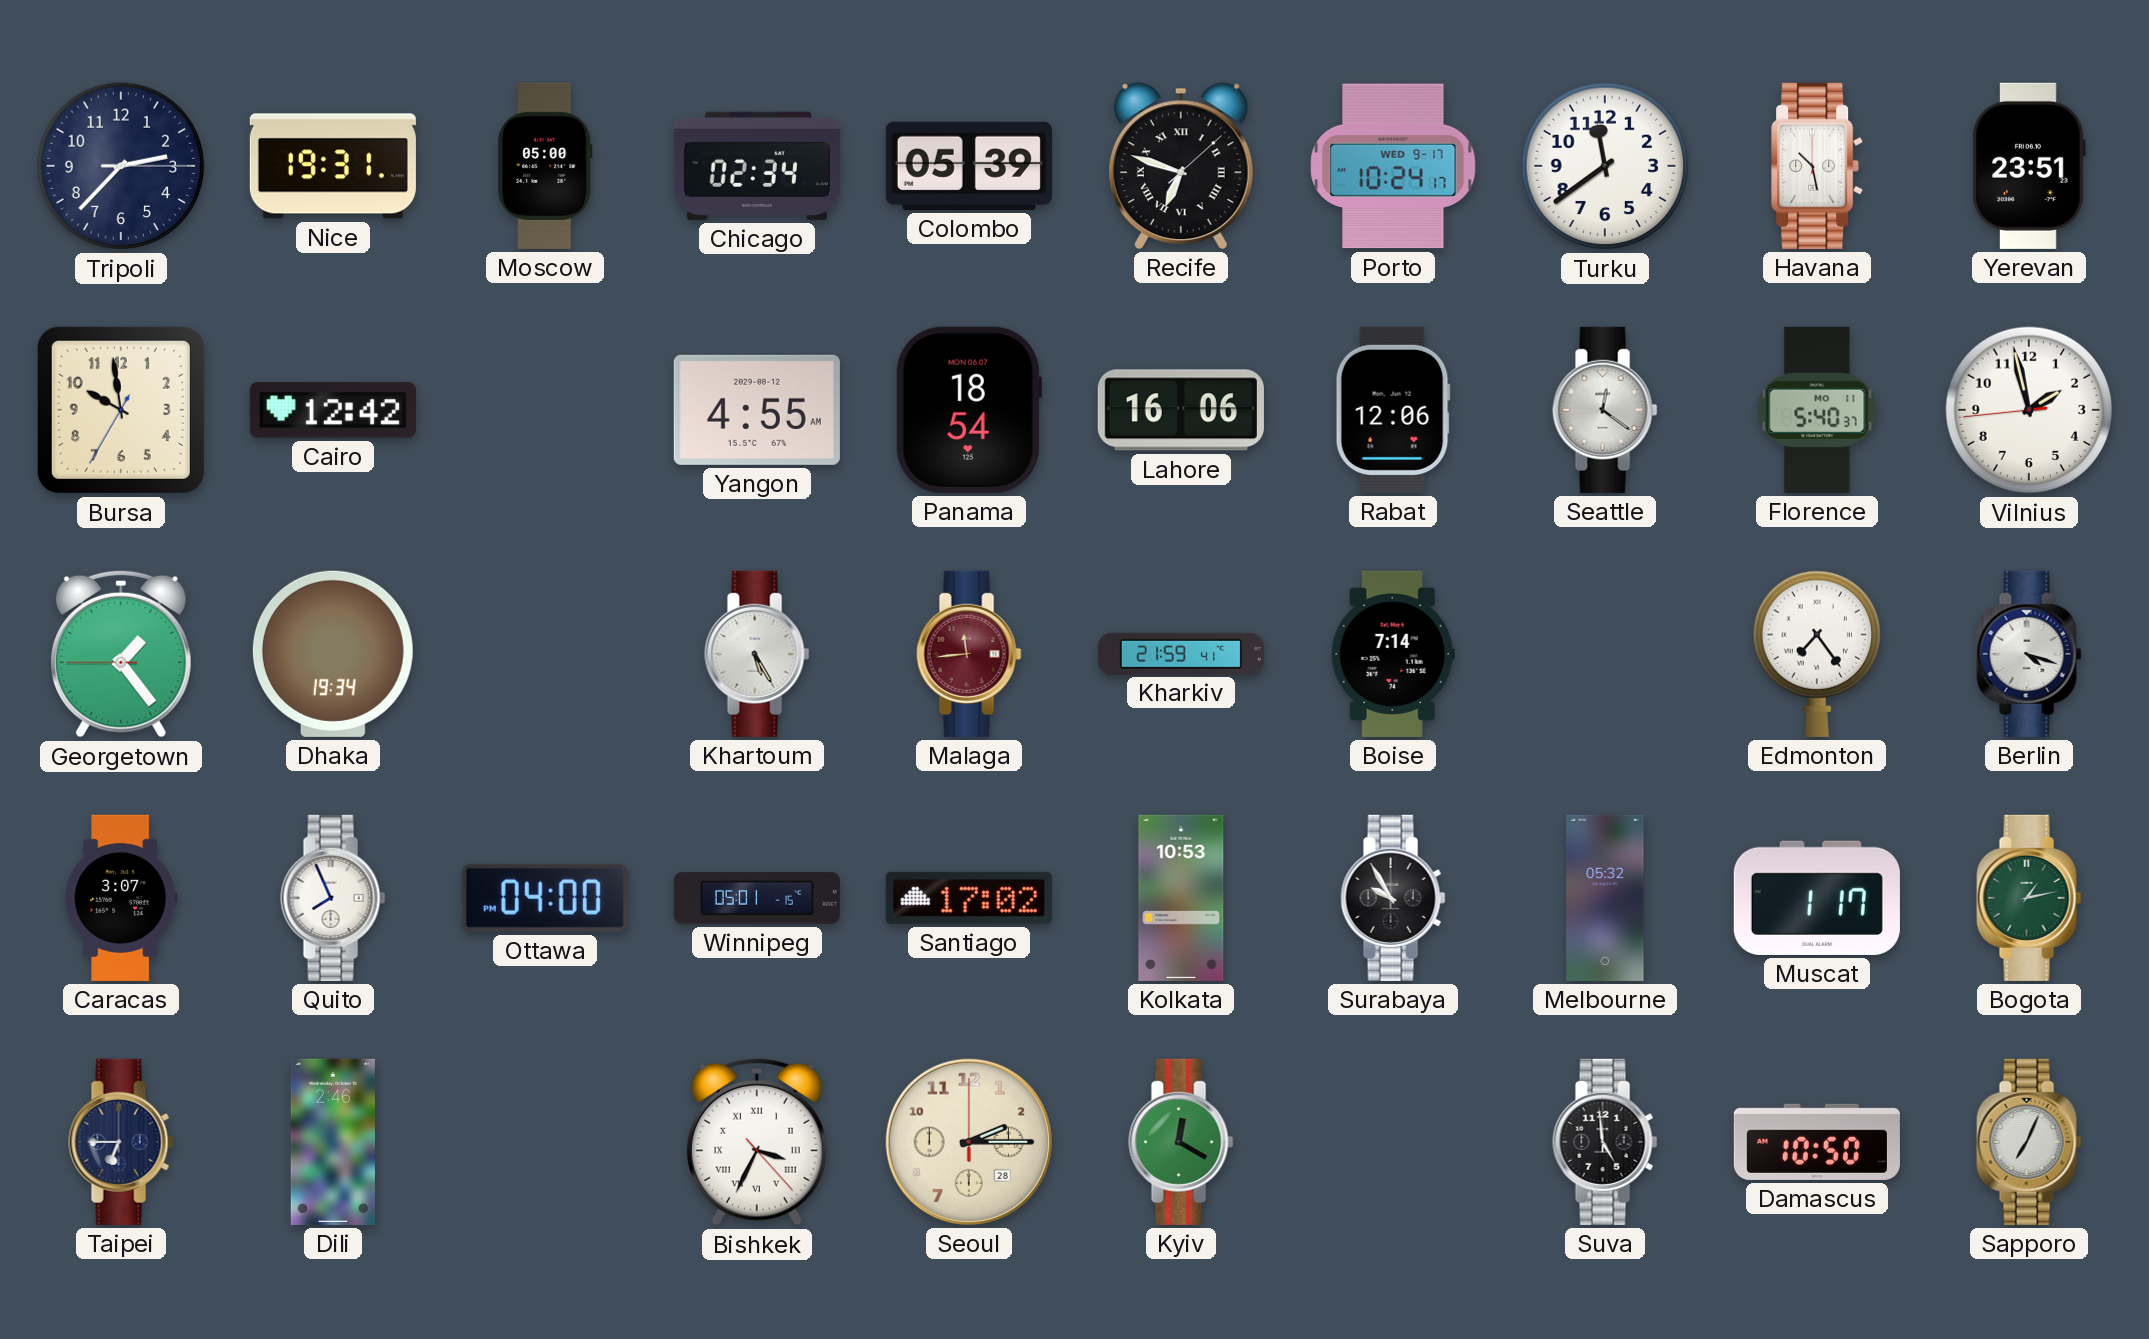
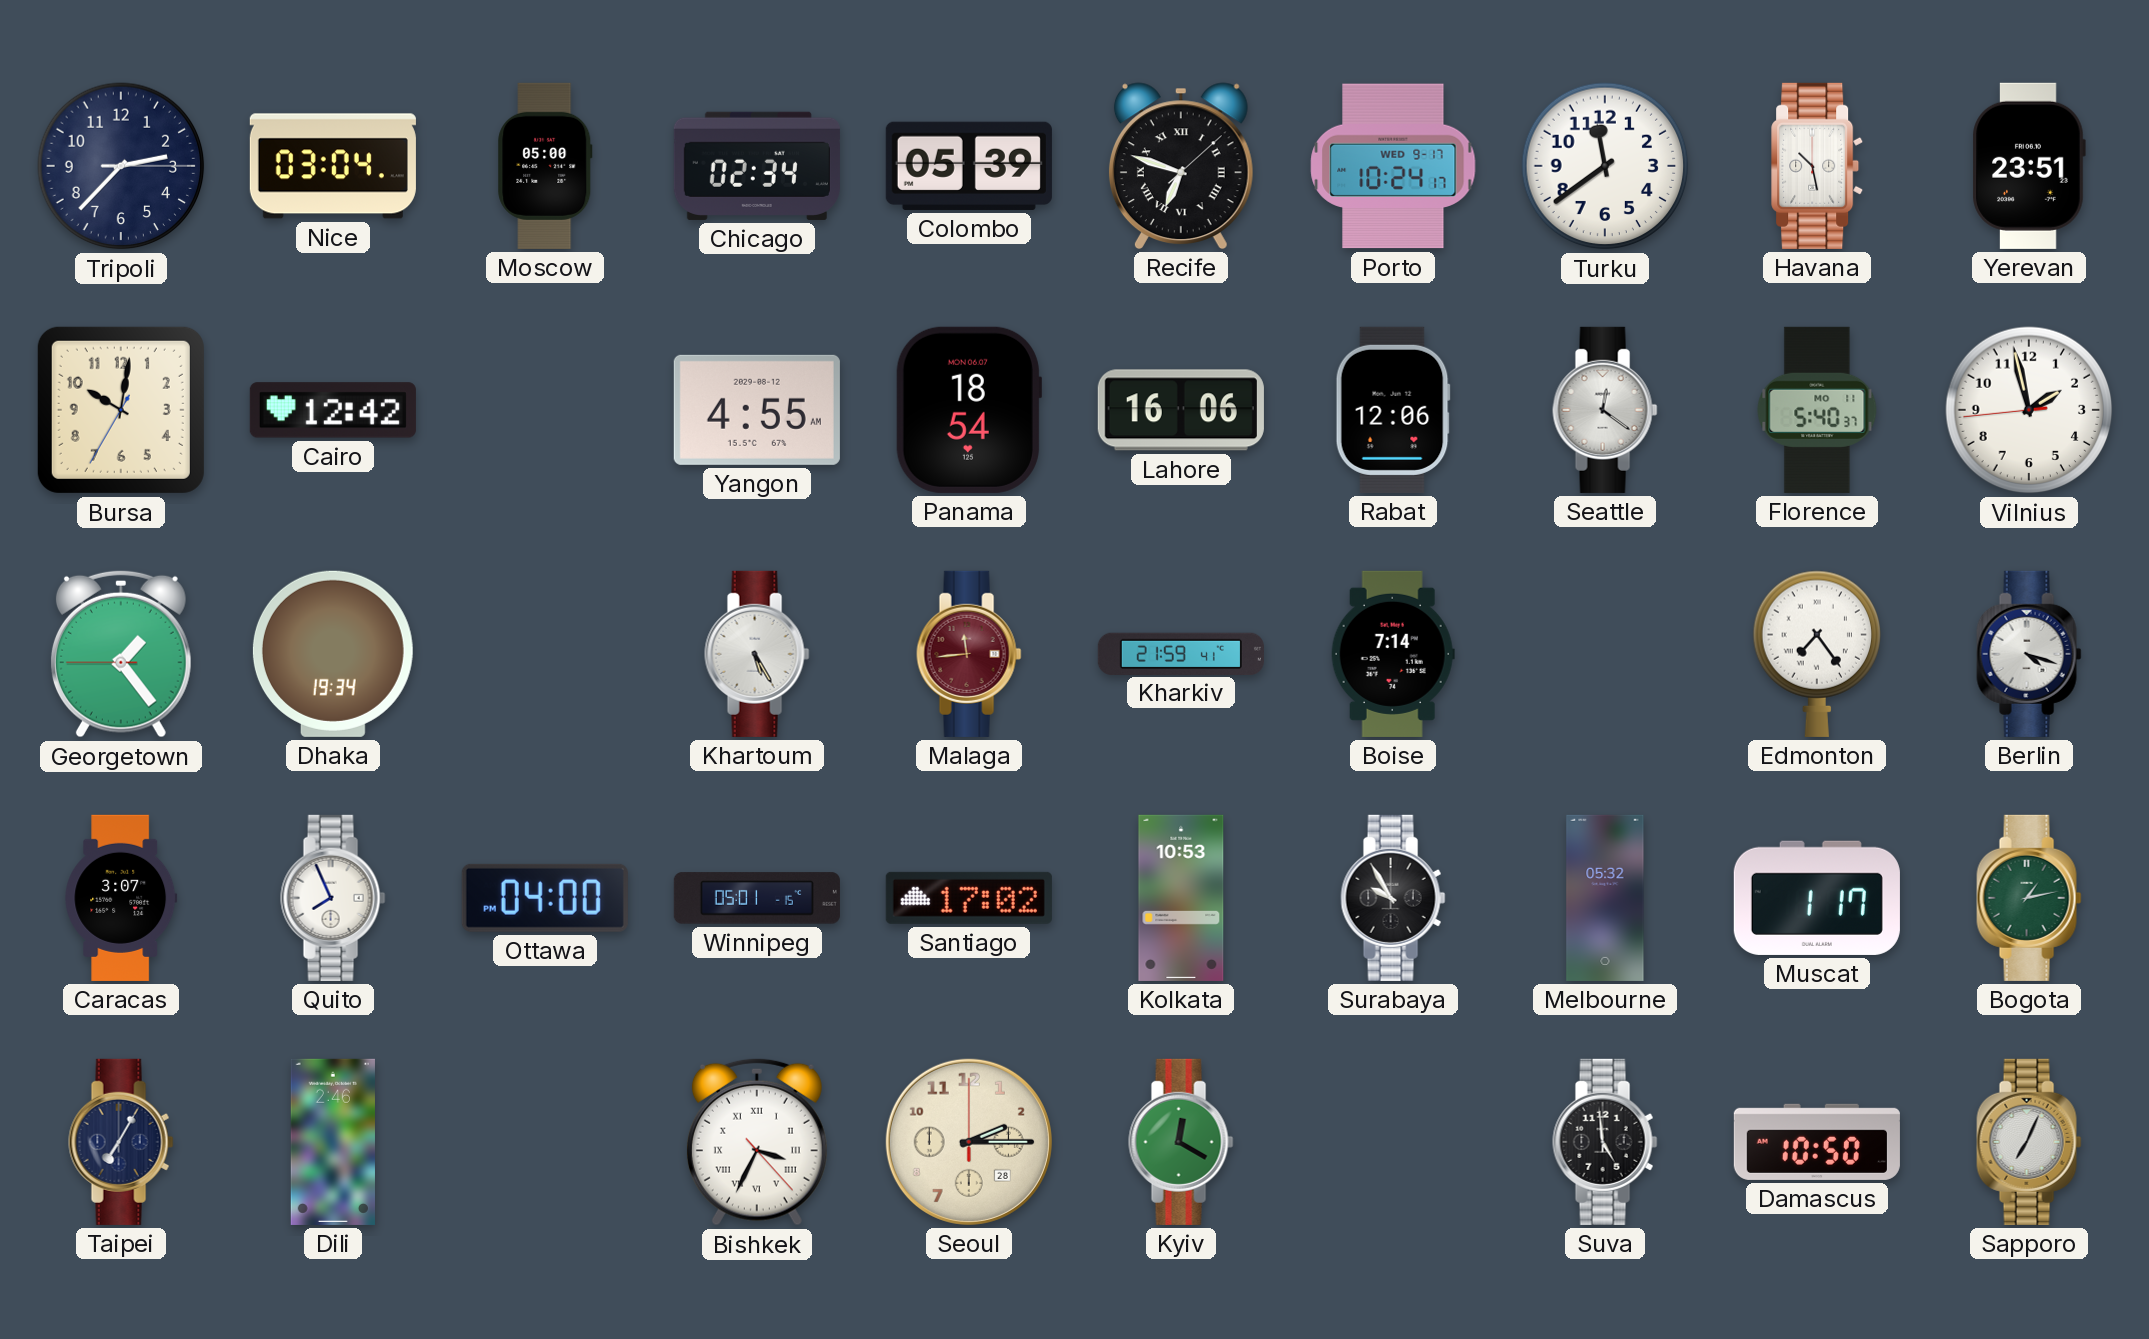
Nice: 19:31 -> 03:04
Bursa: 9:58 -> 10:01
Taipei: 6:45 -> 7:05
